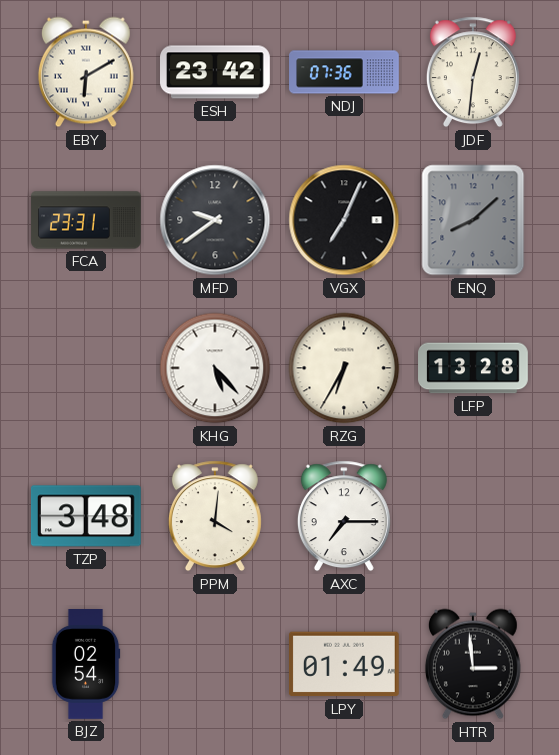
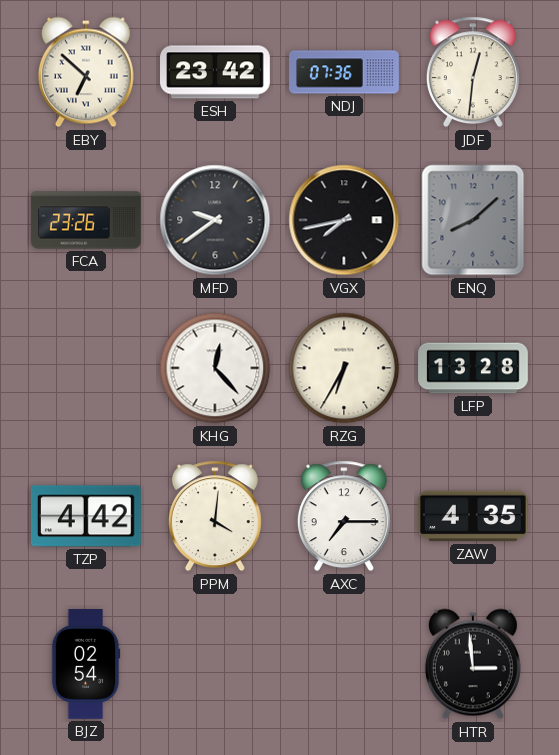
EBY: 6:10 -> 6:52
FCA: 23:31 -> 23:26
VGX: 7:04 -> 7:43
KHG: 5:23 -> 12:23
TZP: 3:48 -> 4:42
ZAW: none -> 4:35
LPY: 01:49 -> none
